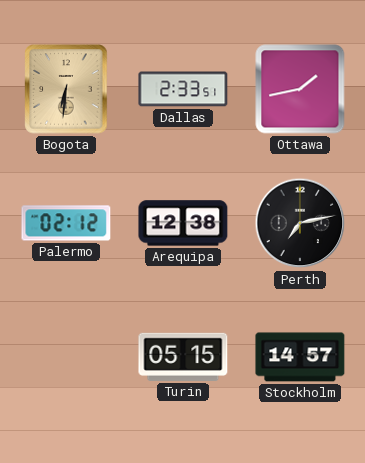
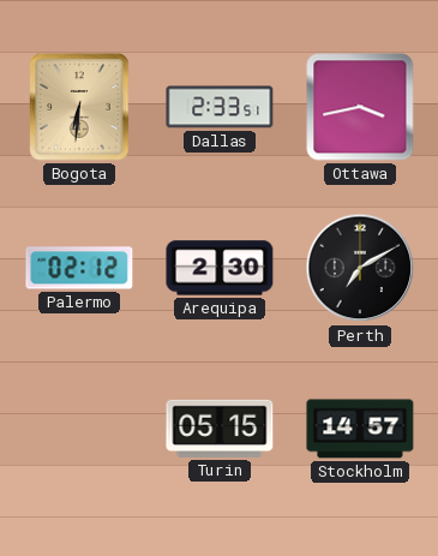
Ottawa: 1:43 -> 3:43
Arequipa: 12:38 -> 2:30
Perth: 7:13 -> 7:10
